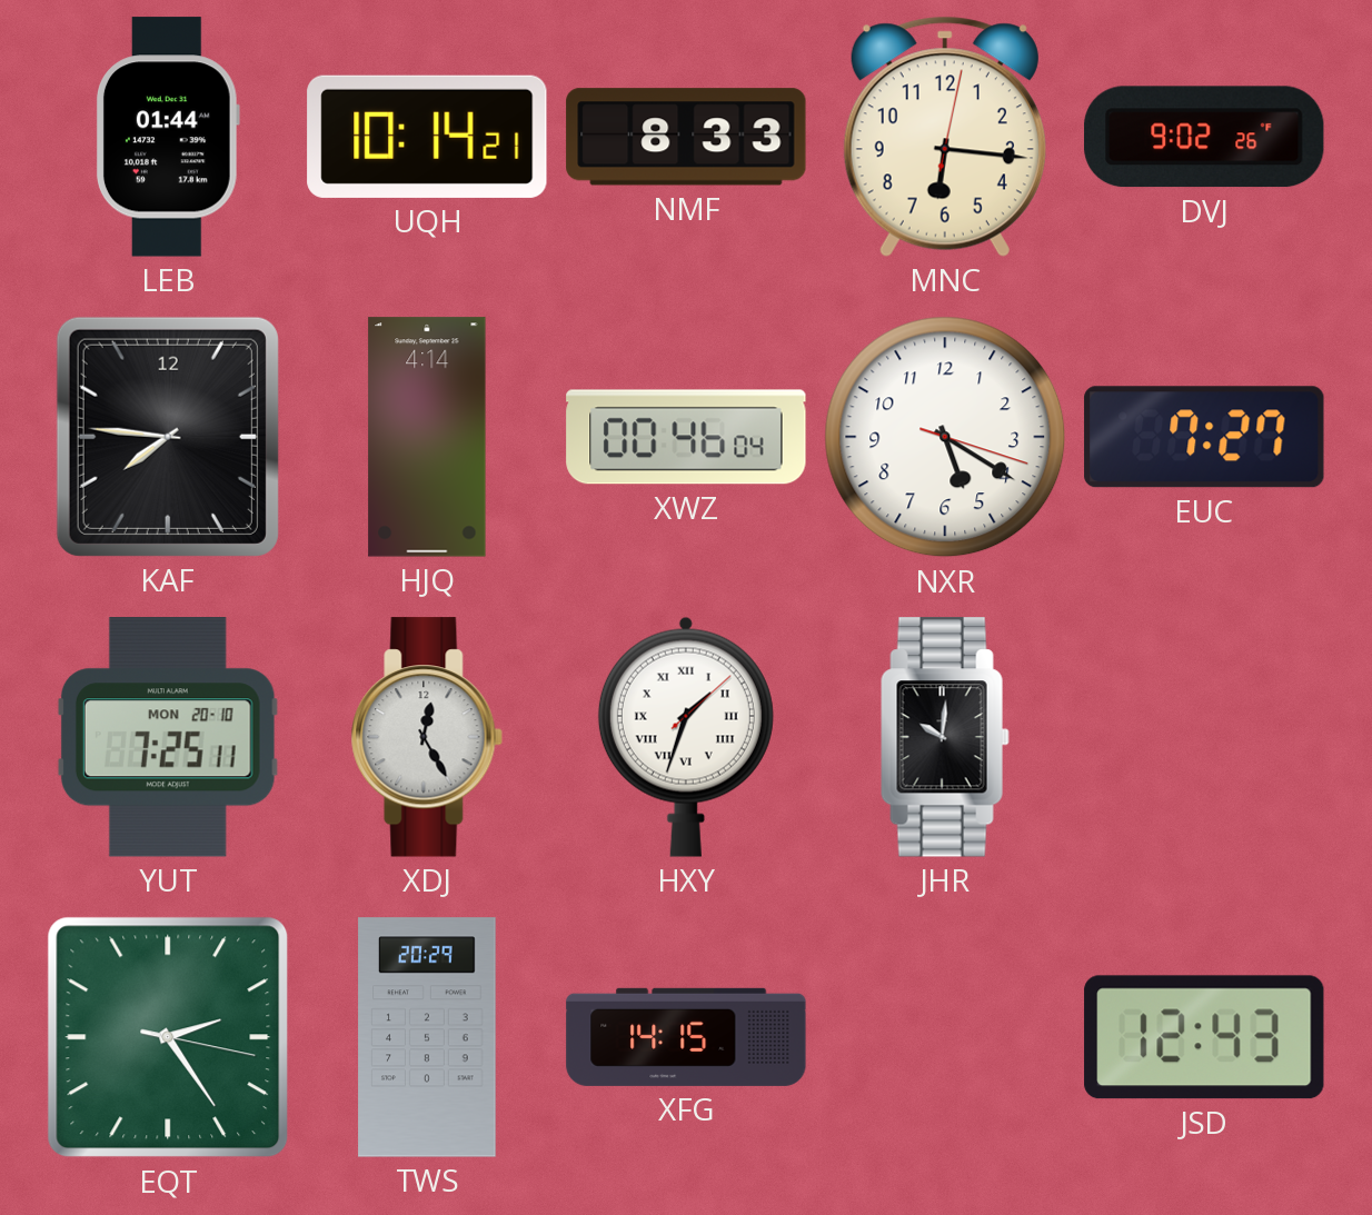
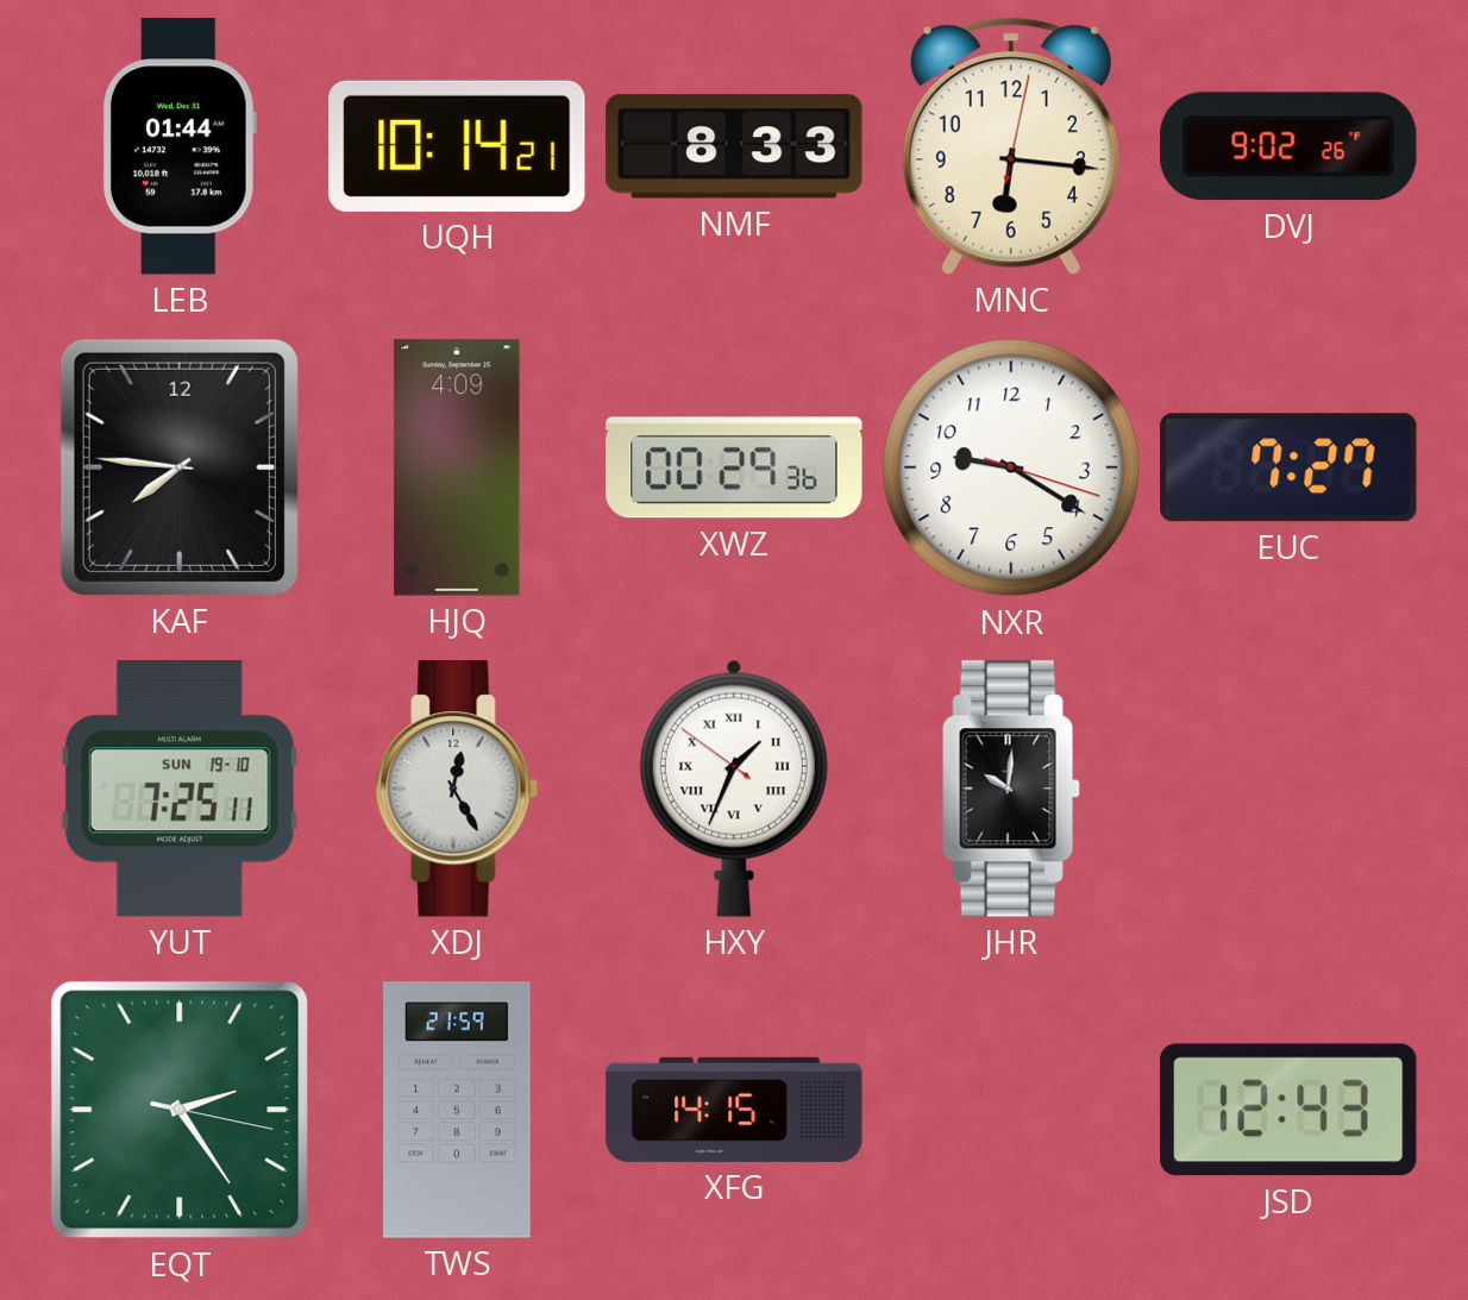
HJQ: 4:14 -> 4:09
XWZ: 00:46 -> 00:29
NXR: 5:20 -> 9:20
YUT date: MON 20-10 -> SUN 19-10
HXY: 1:33:08 -> 1:33:51
TWS: 20:29 -> 21:59
